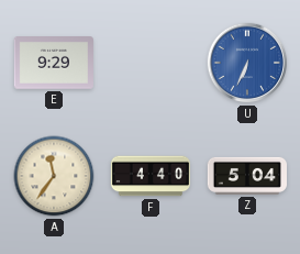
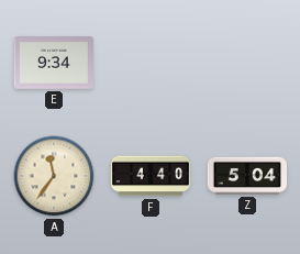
E: 9:29 -> 9:34
U: 6:34 -> none
